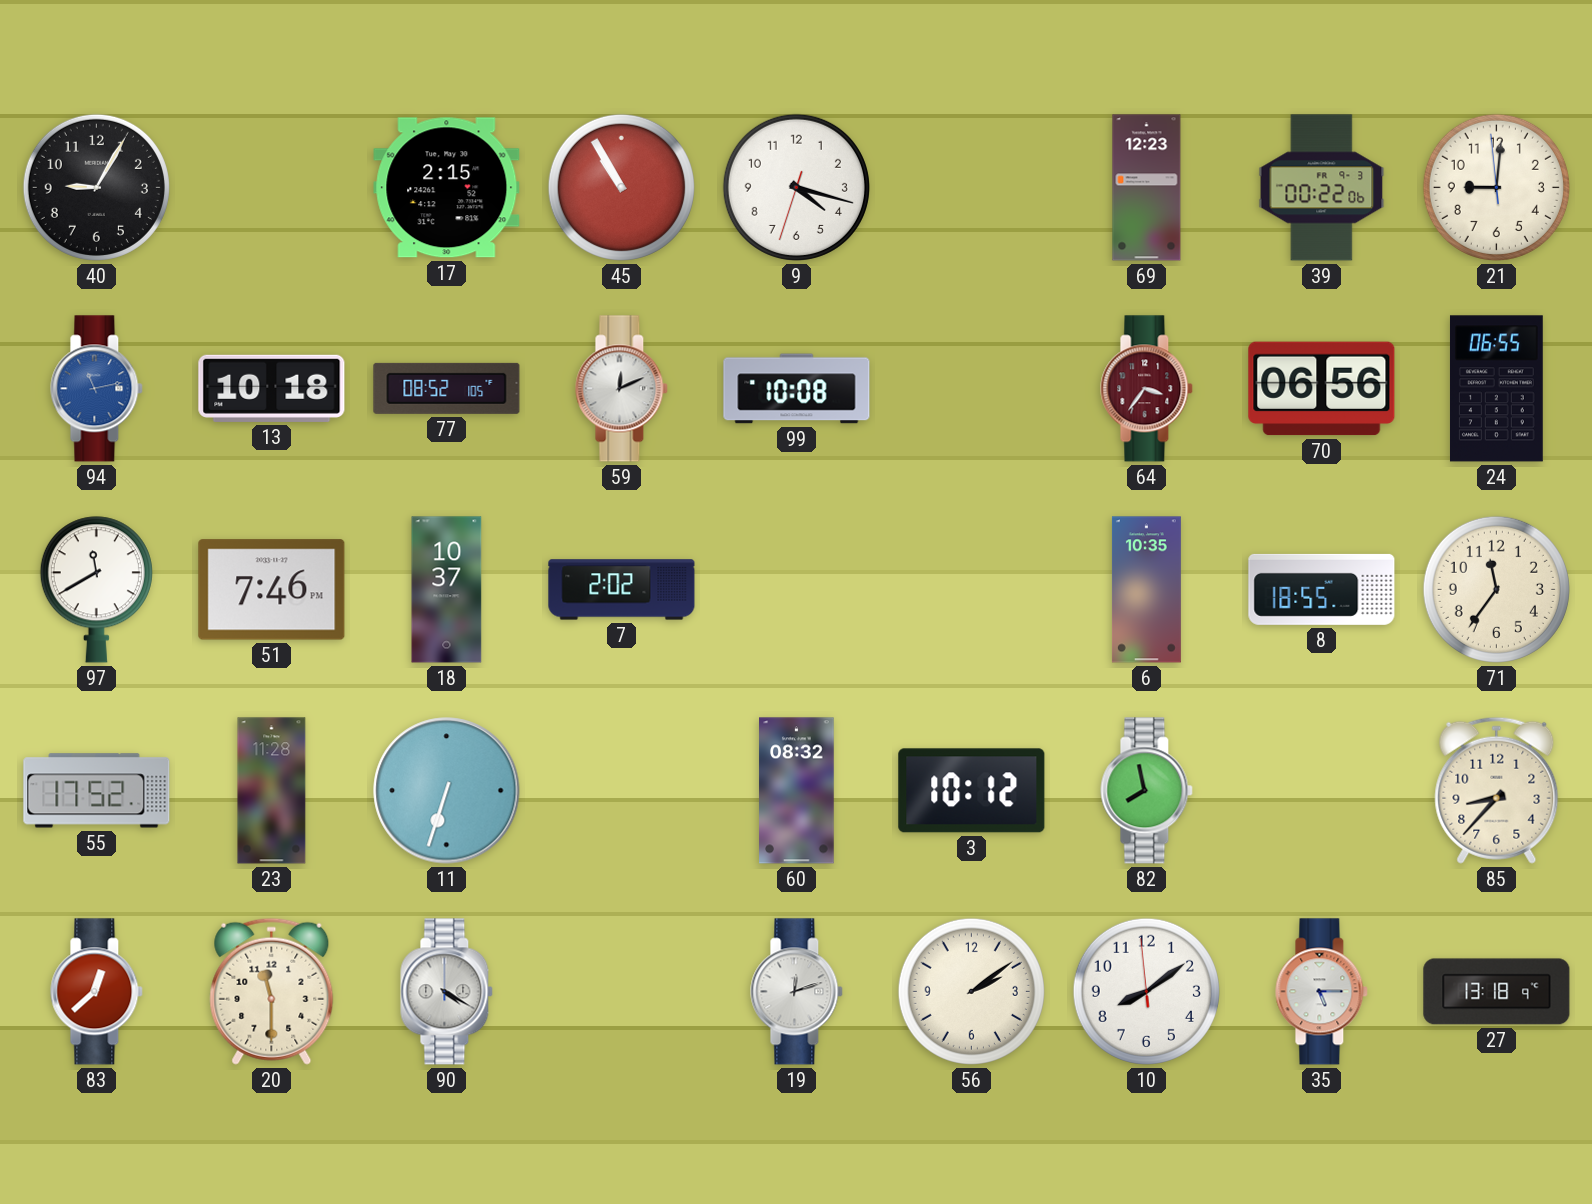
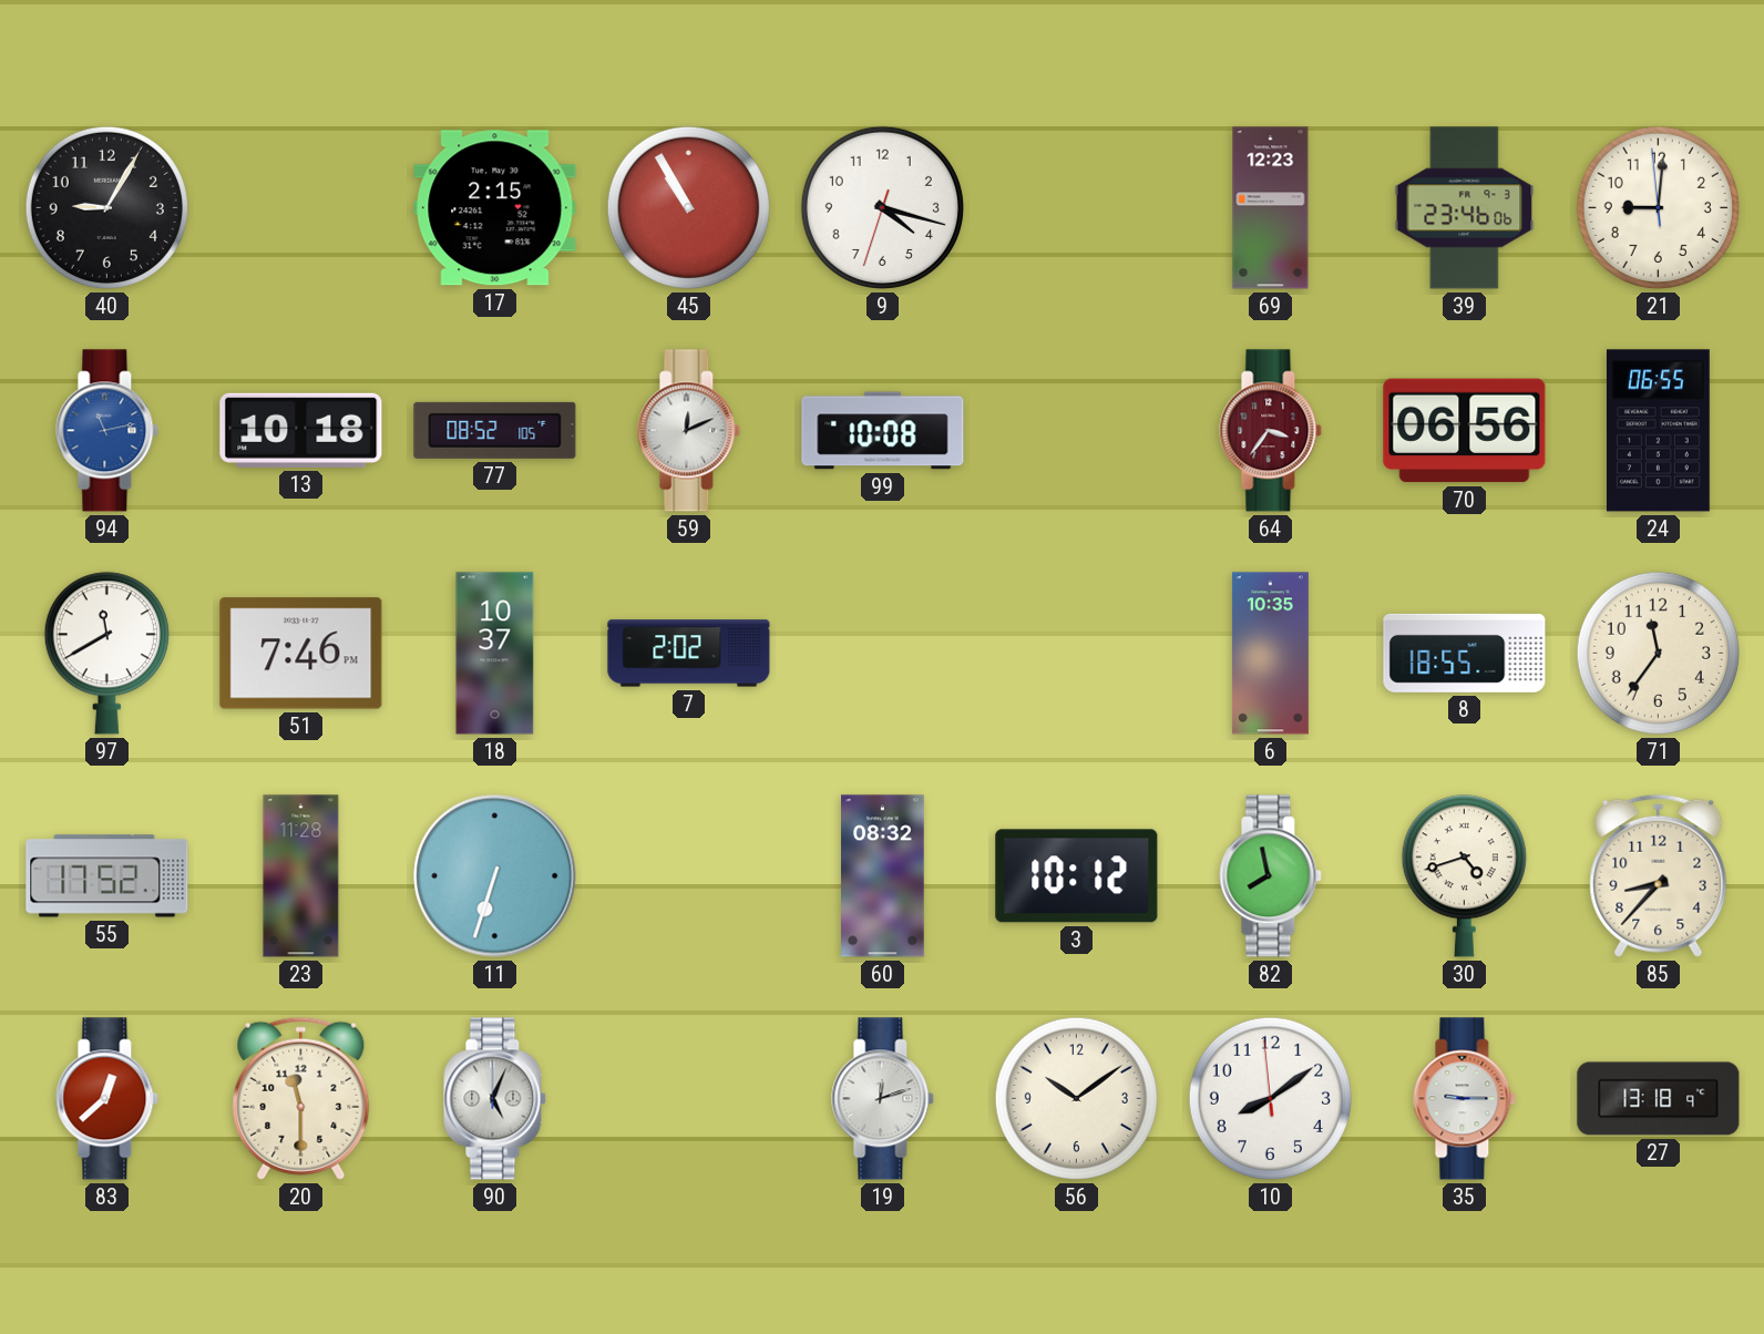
39: 00:22 -> 23:46
30: none -> 4:42
90: 4:20 -> 5:04
56: 2:09 -> 10:09
35: 5:15 -> 9:15
